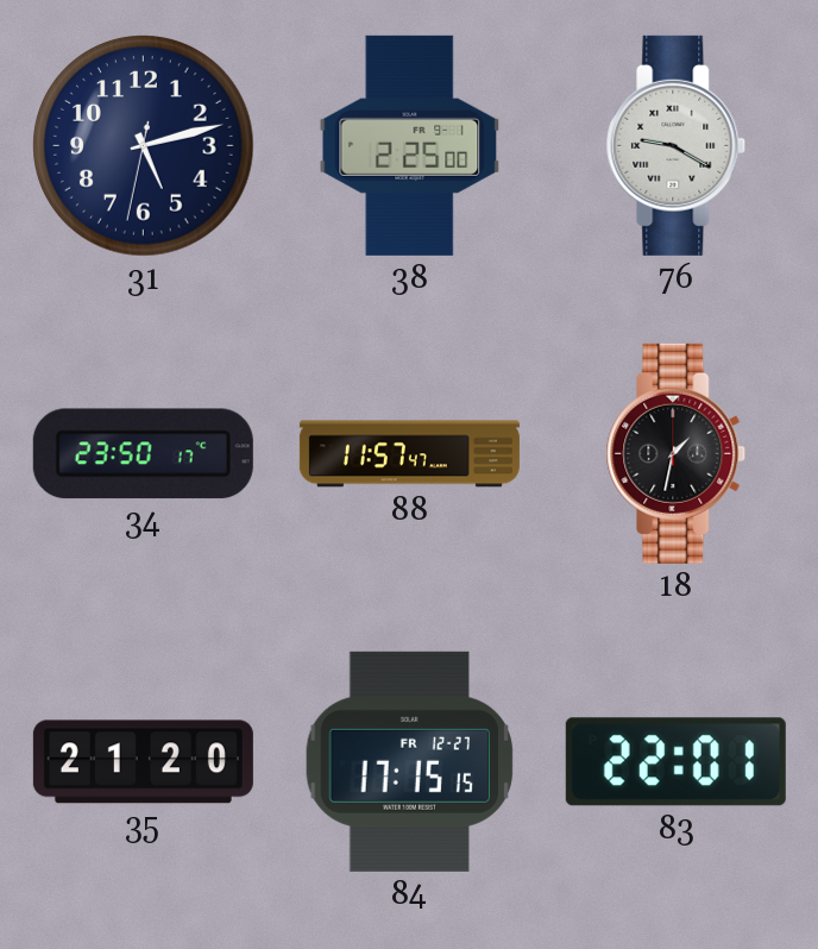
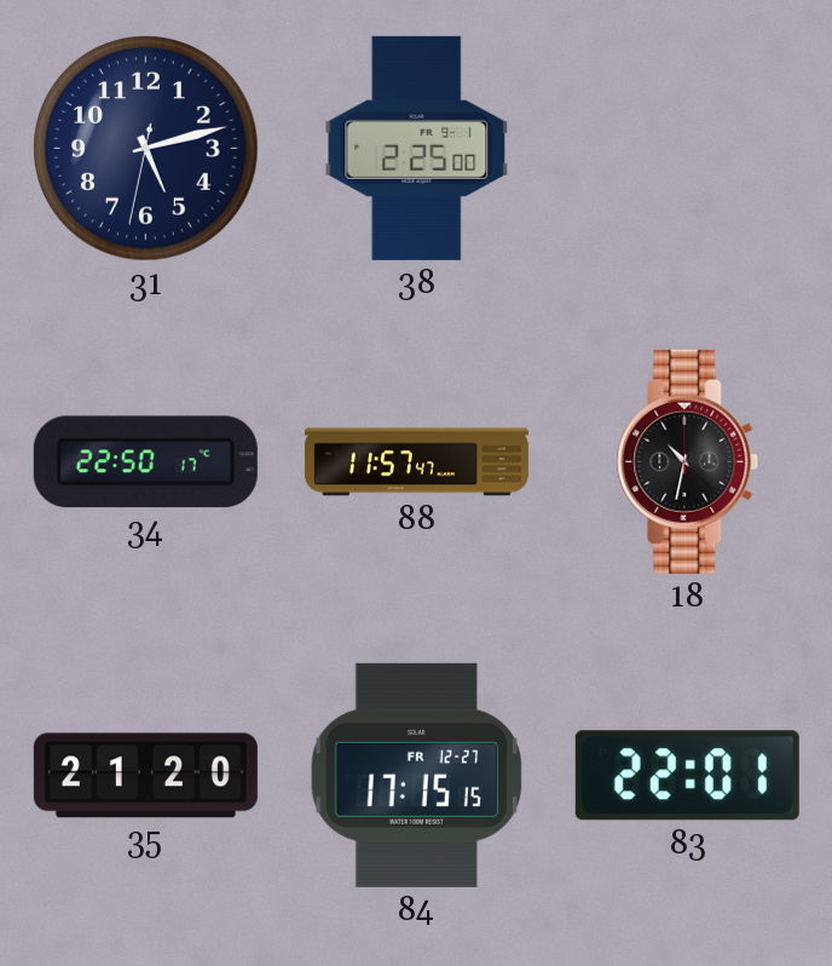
76: 9:20 -> none
34: 23:50 -> 22:50
18: 1:32 -> 10:32
